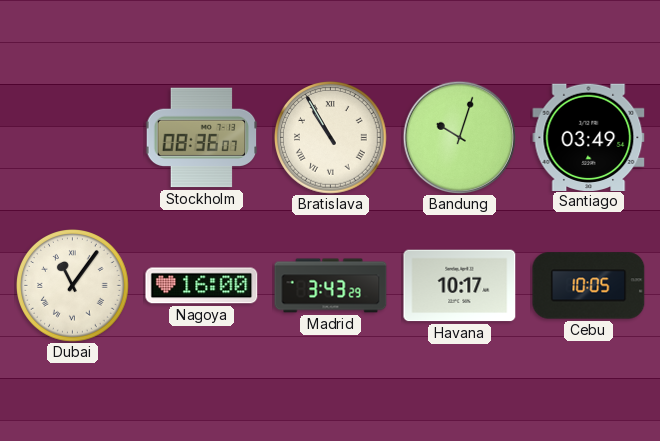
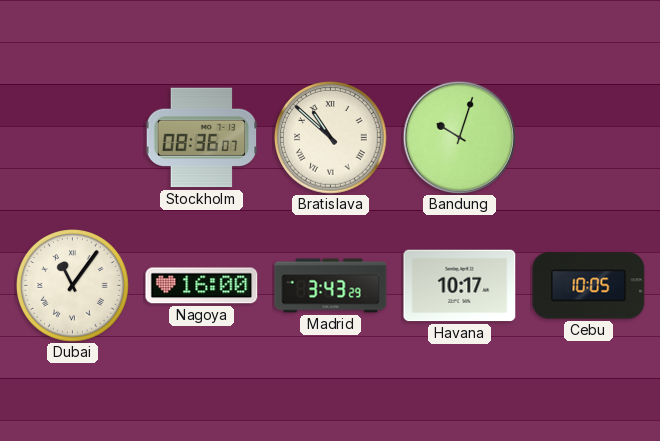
Bratislava: 10:55 -> 10:52
Santiago: 03:49 -> none
